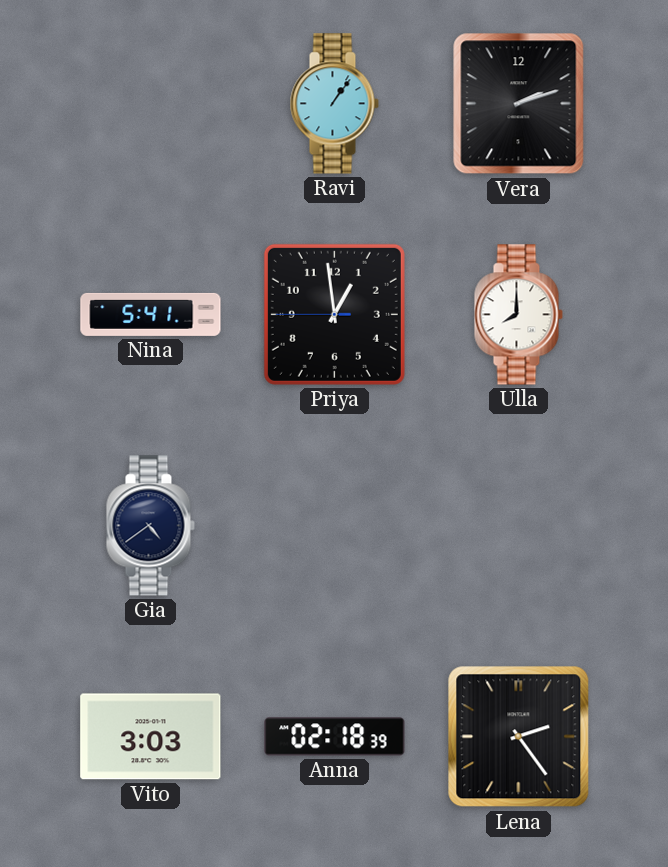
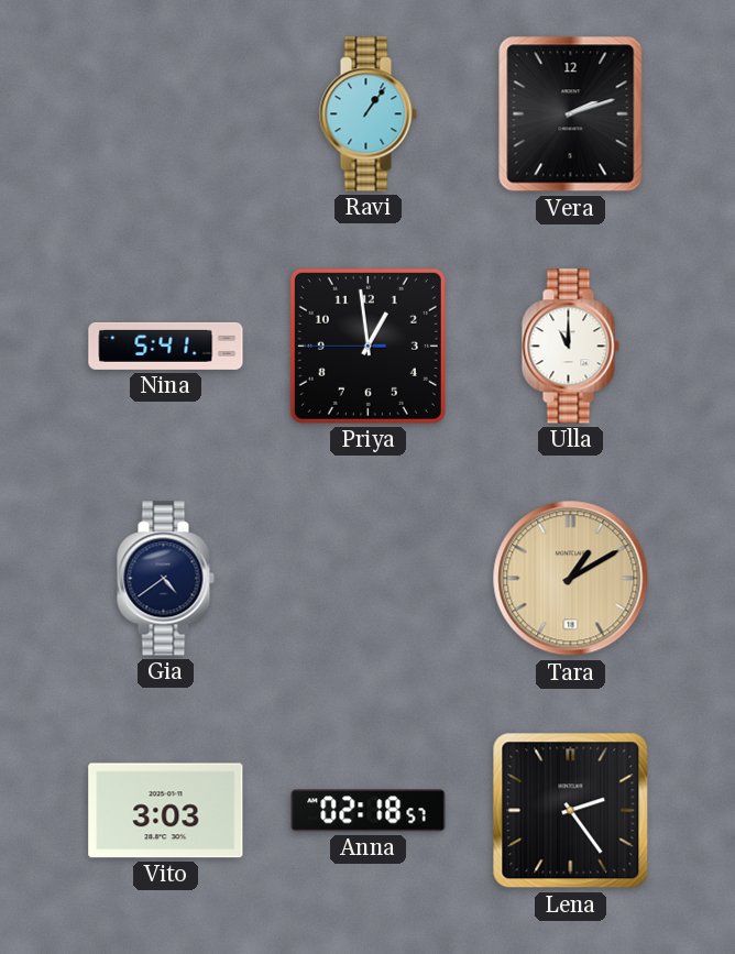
Ulla: 8:00 -> 11:00
Tara: none -> 1:10
Anna: 02:18:39 -> 02:18:57
